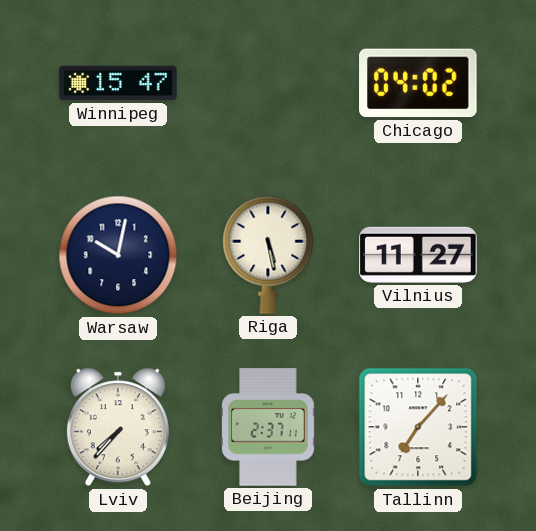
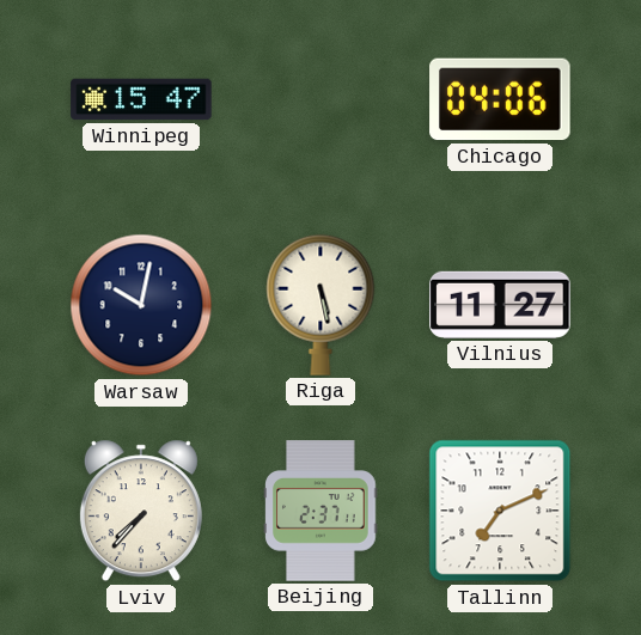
Chicago: 04:02 -> 04:06
Tallinn: 7:07 -> 7:11
